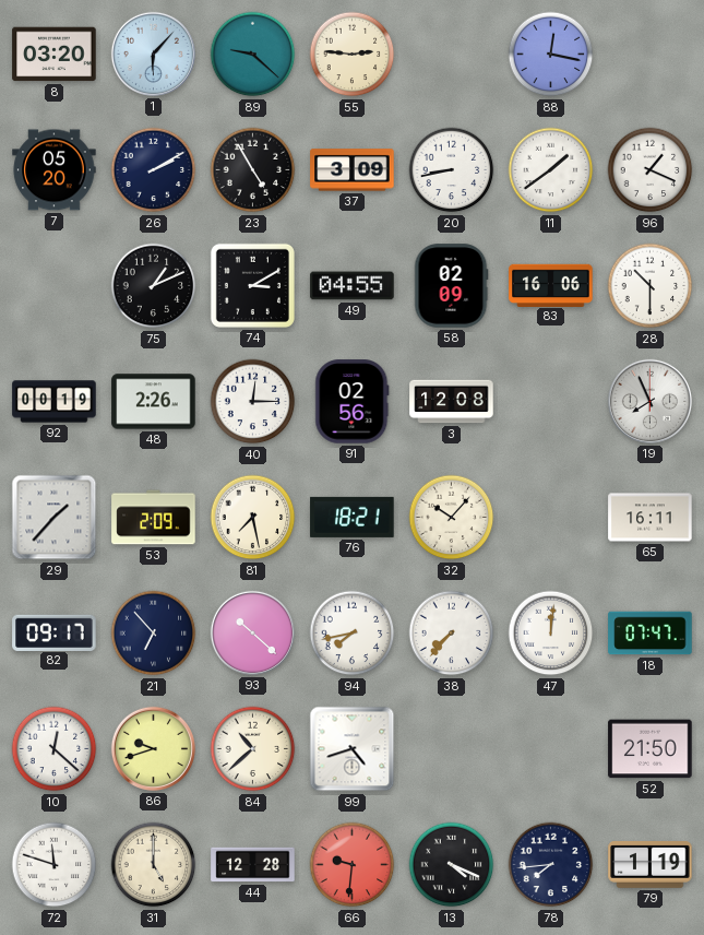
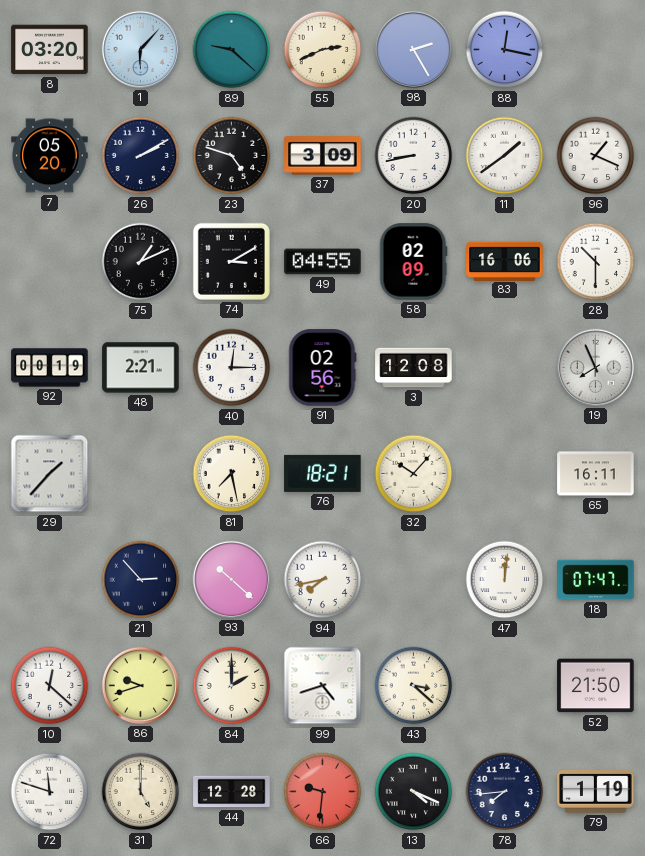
55: 2:46 -> 2:41
98: none -> 2:25
23: 4:55 -> 4:48
48: 2:26 -> 2:21
53: 2:09 -> none
82: 09:17 -> none
21: 6:53 -> 2:53
38: 7:37 -> none
84: 10:38 -> 2:00
43: none -> 3:22
